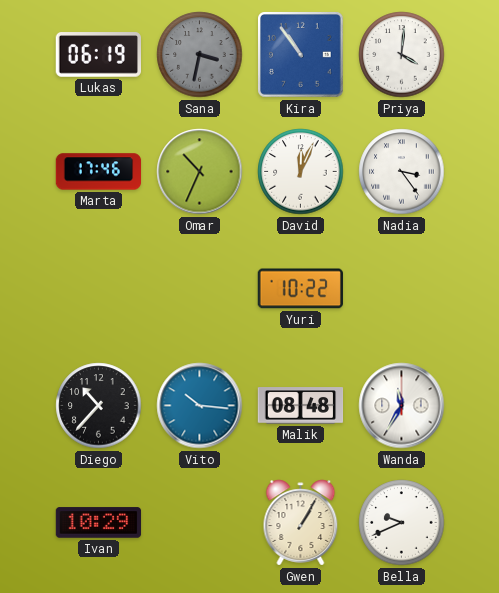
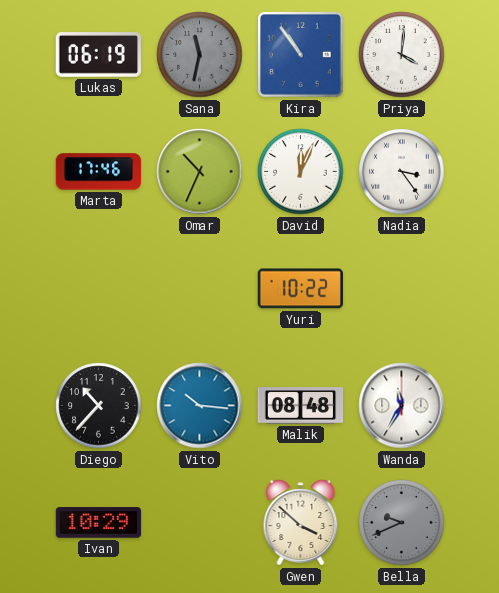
Sana: 3:32 -> 11:32
Gwen: 1:05 -> 3:52
Bella dial: white -> grey
